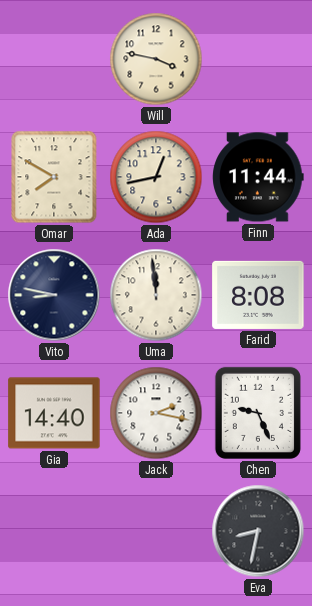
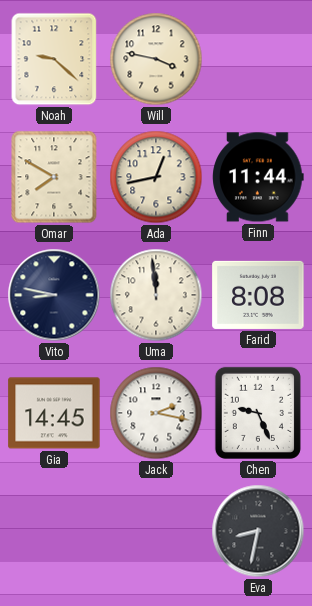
Noah: none -> 9:22
Gia: 14:40 -> 14:45
